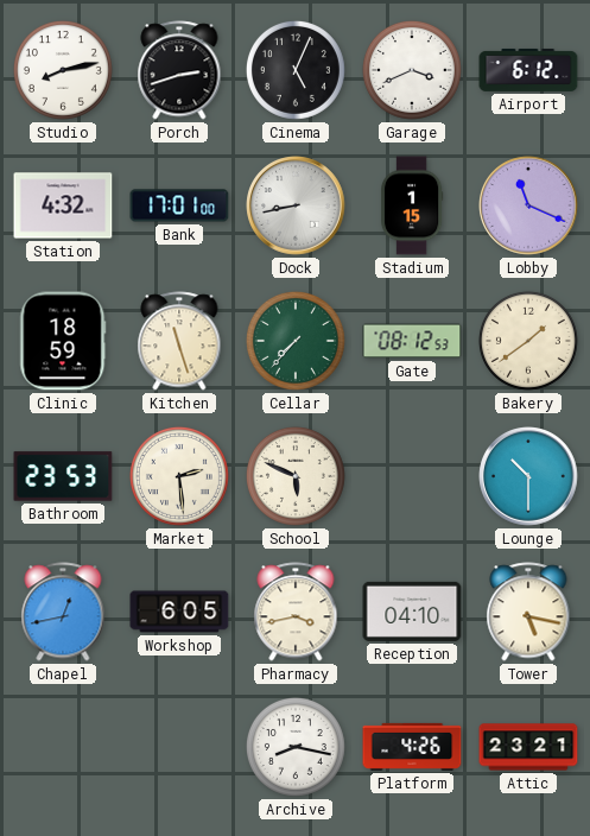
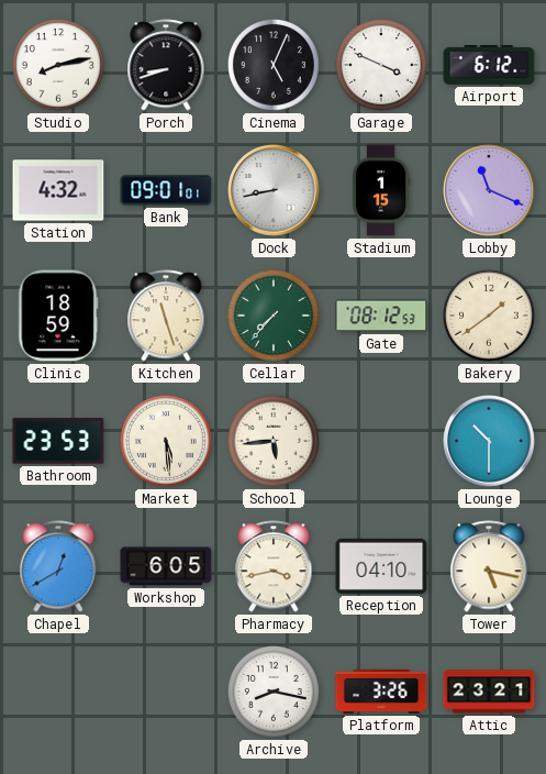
Porch: 2:42 -> 8:42
Garage: 3:41 -> 3:49
Bank: 17:01 -> 09:01
Market: 2:29 -> 5:29
School: 5:49 -> 5:44
Chapel: 12:43 -> 12:40
Platform: 4:26 -> 3:26
